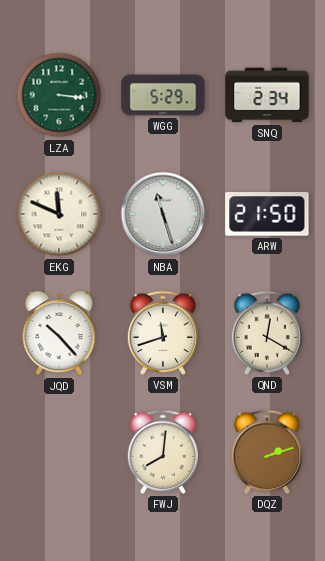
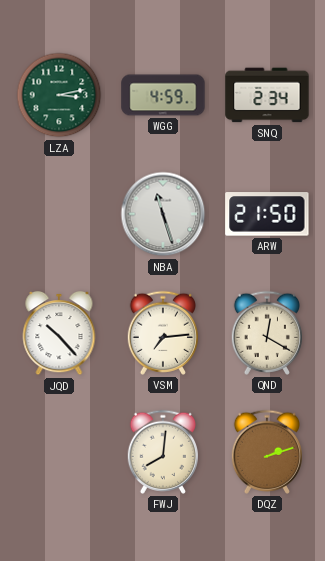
LZA: 3:16 -> 3:13
WGG: 5:29 -> 4:59
EKG: 11:49 -> none
VSM: 11:42 -> 7:14
